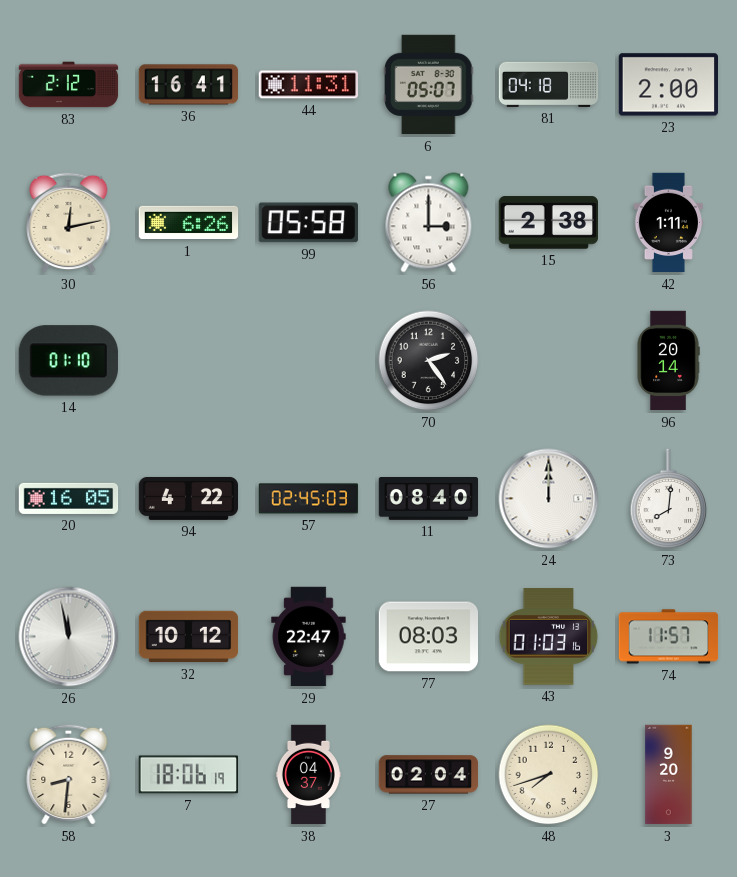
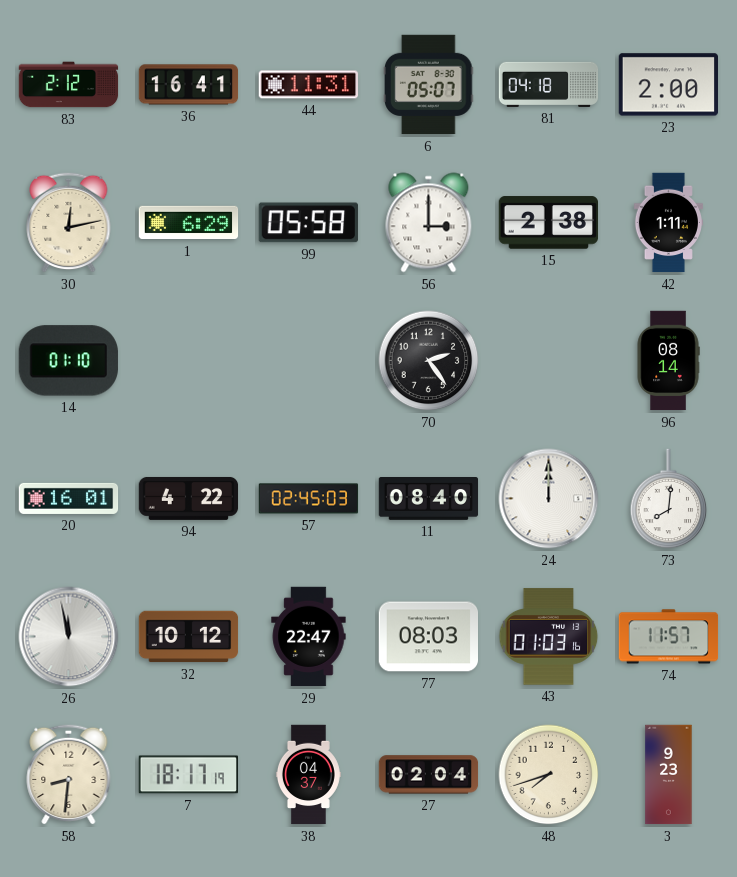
1: 6:26 -> 6:29
96: 20:14 -> 08:14
20: 16:05 -> 16:01
7: 18:06 -> 18:17
3: 9:20 -> 9:23
